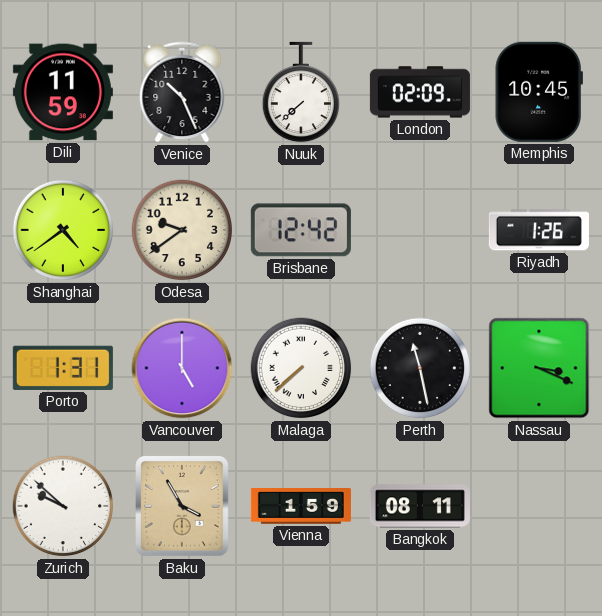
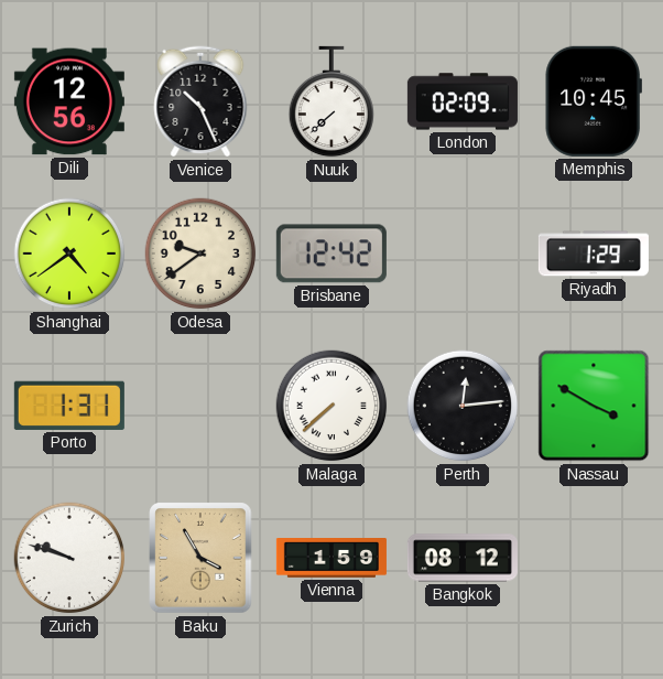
Dili: 11:59 -> 12:56
Riyadh: 1:26 -> 1:29
Vancouver: 5:00 -> none
Perth: 11:28 -> 12:14
Nassau: 3:19 -> 3:50
Zurich: 9:52 -> 9:48
Bangkok: 08:11 -> 08:12
